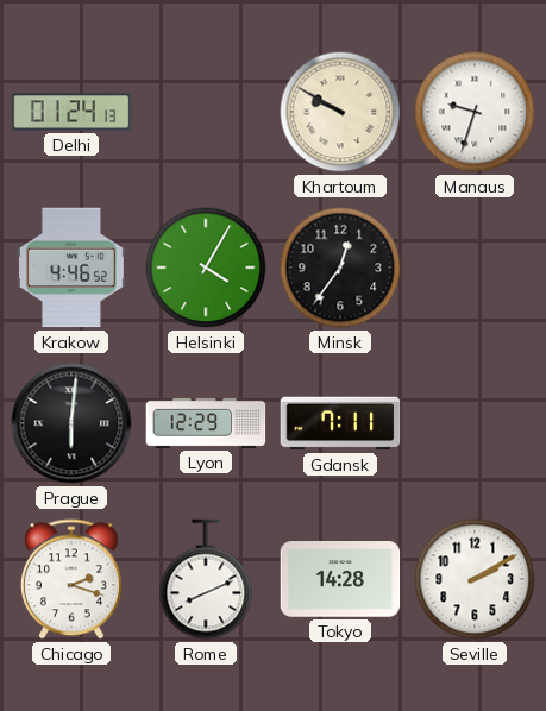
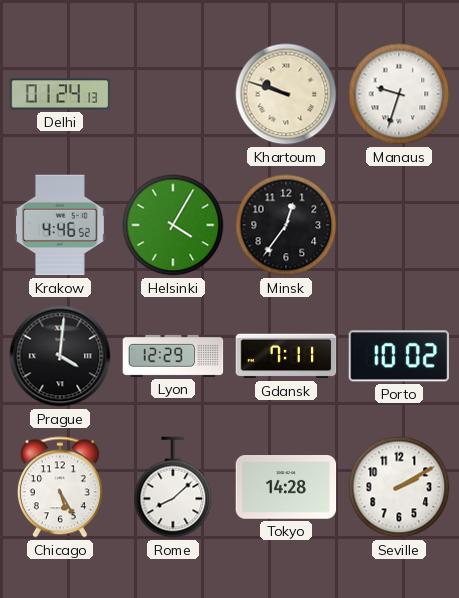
Khartoum: 9:50 -> 9:48
Prague: 6:01 -> 4:01
Porto: none -> 10:02
Chicago: 2:18 -> 5:25
Rome: 8:11 -> 8:08
